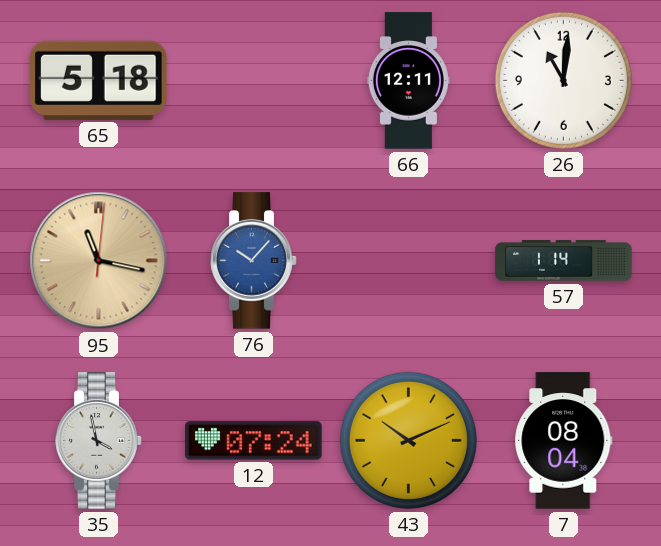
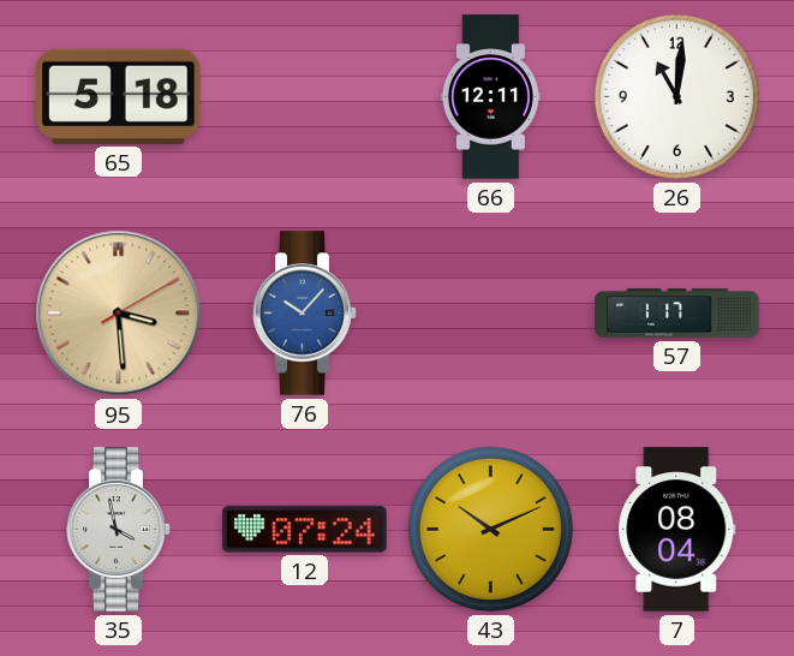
95: 11:17 -> 3:29
57: 1:14 -> 1:17
